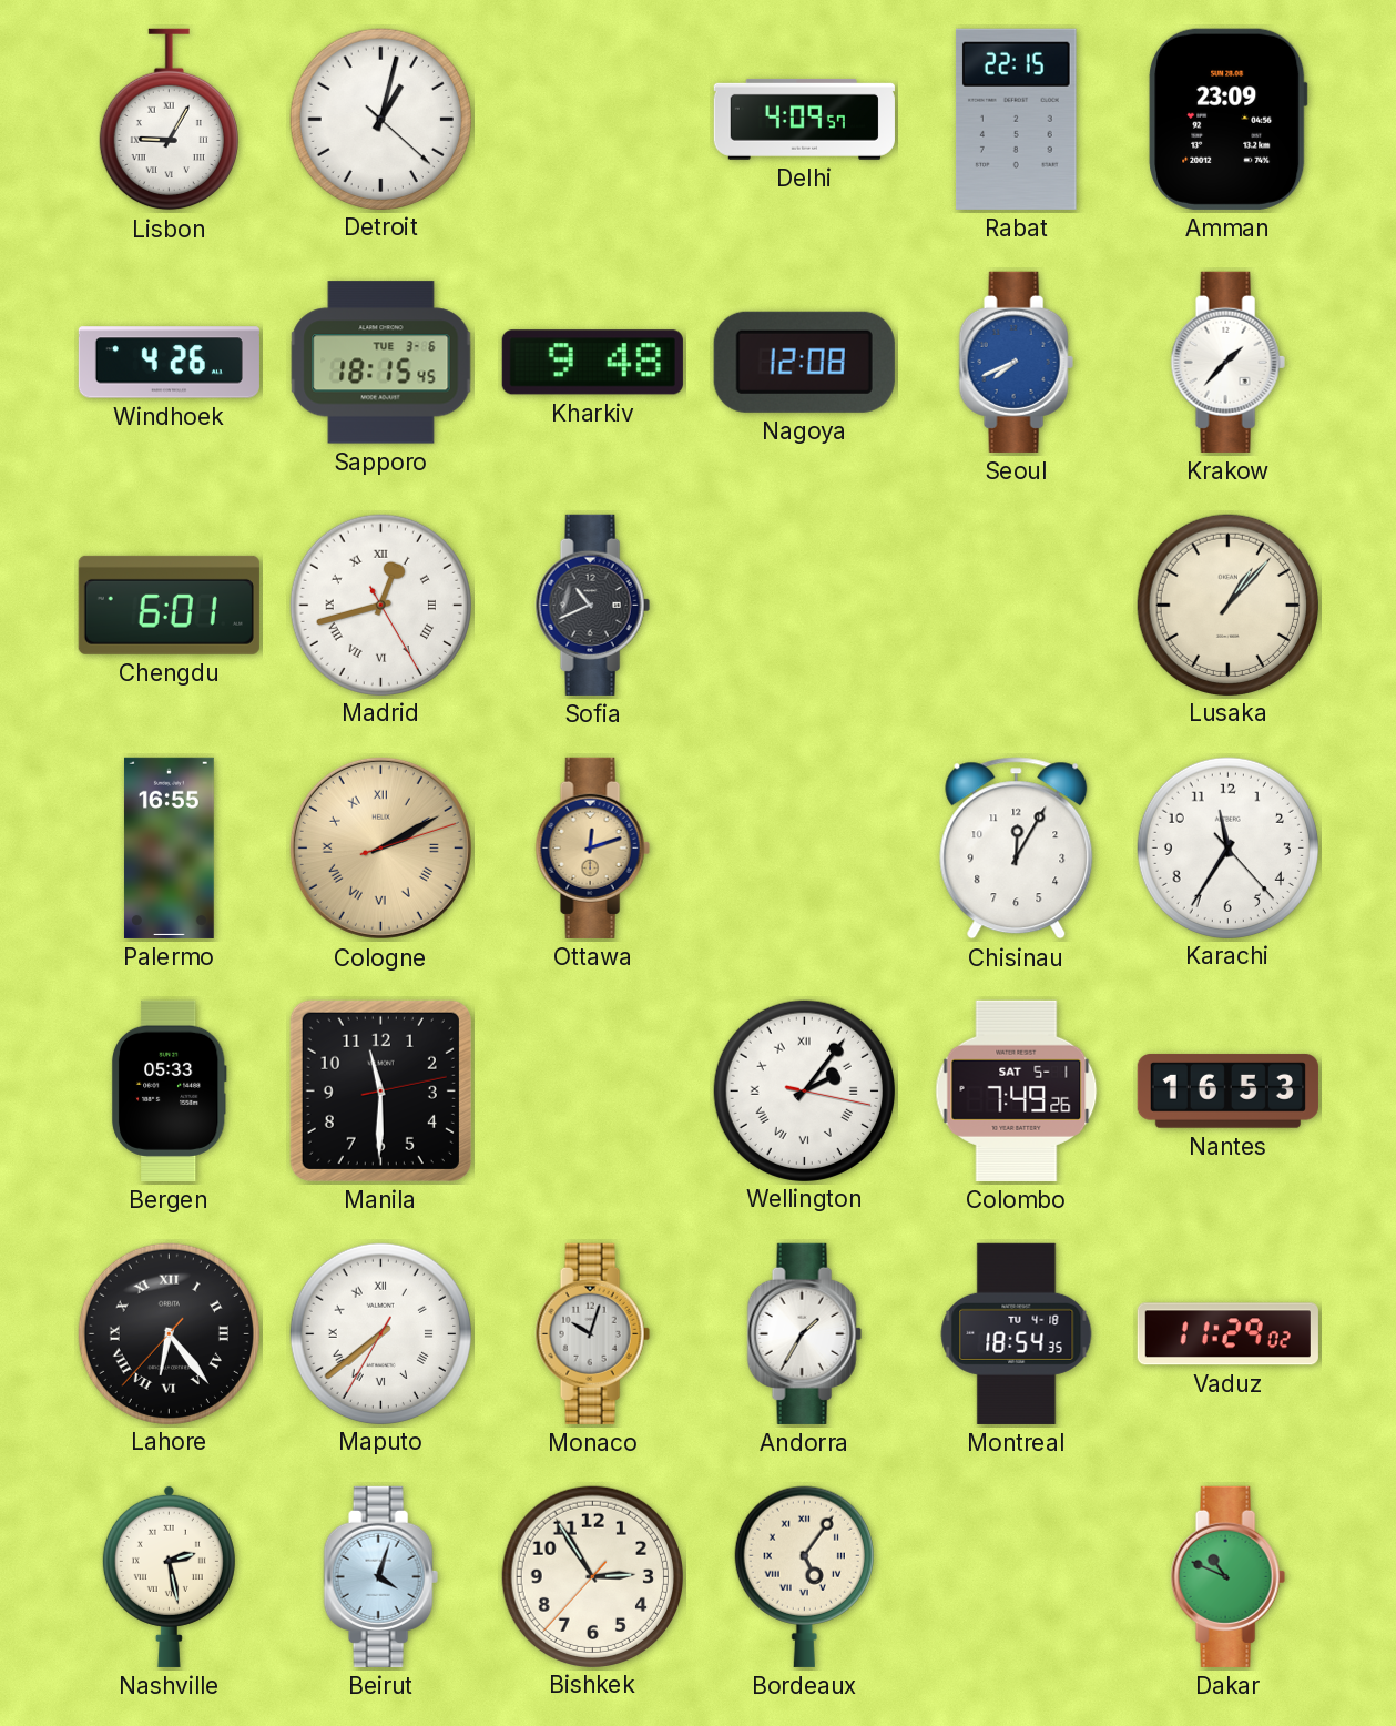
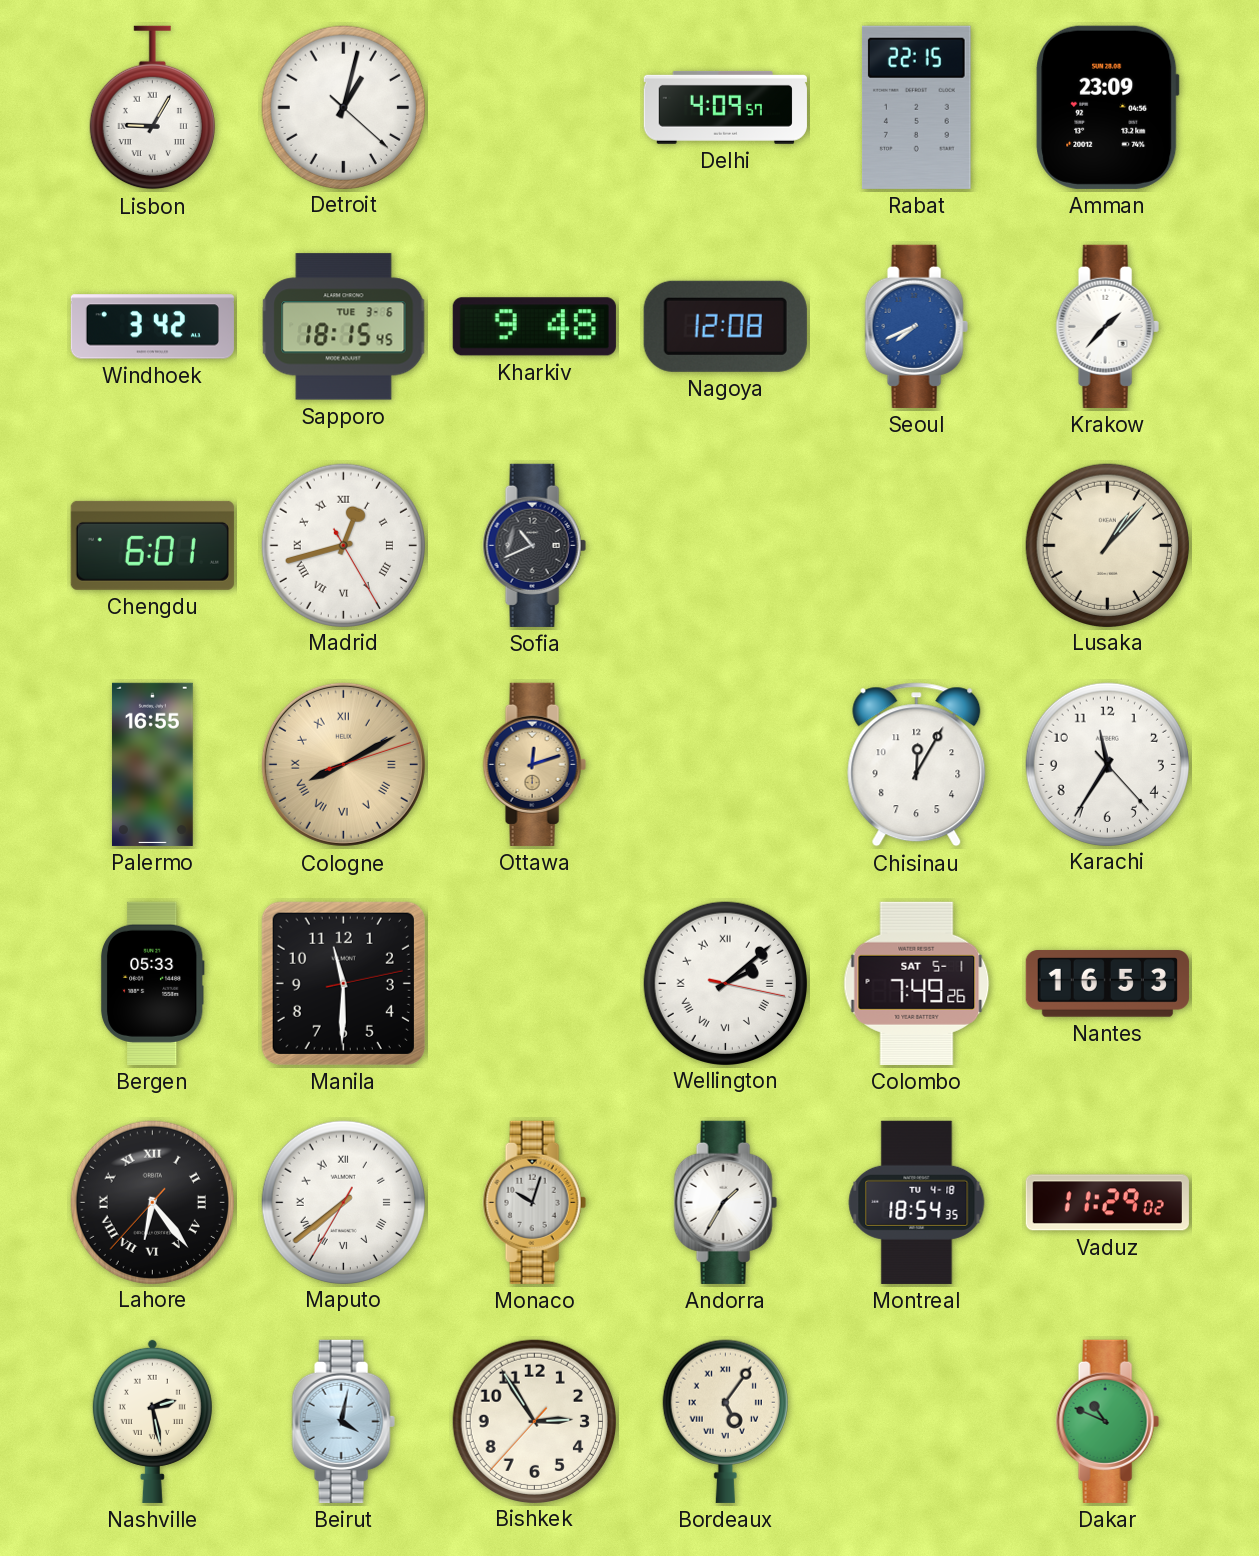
Windhoek: 4:26 -> 3:42
Cologne: 2:10 -> 8:10
Wellington: 2:06 -> 2:08
Beirut: 4:03 -> 4:02
